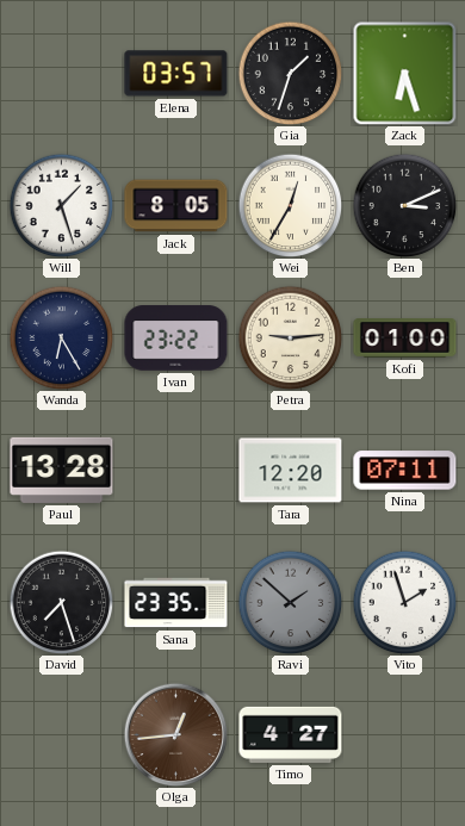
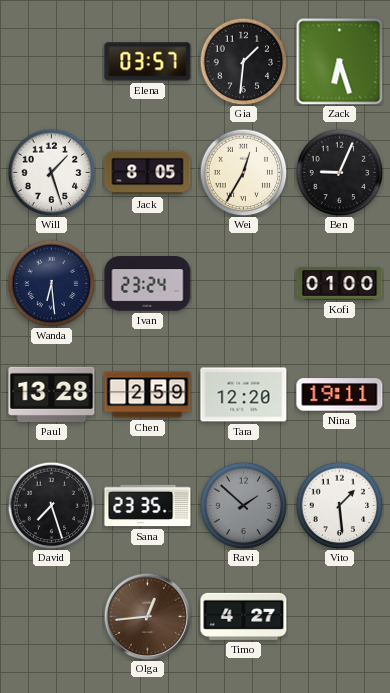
Gia: 1:33 -> 1:31
Ben: 3:11 -> 9:04
Wanda: 6:25 -> 6:29
Ivan: 23:22 -> 23:24
Petra: 9:14 -> none
Chen: none -> 2:59
Nina: 07:11 -> 19:11
Vito: 1:57 -> 1:29
